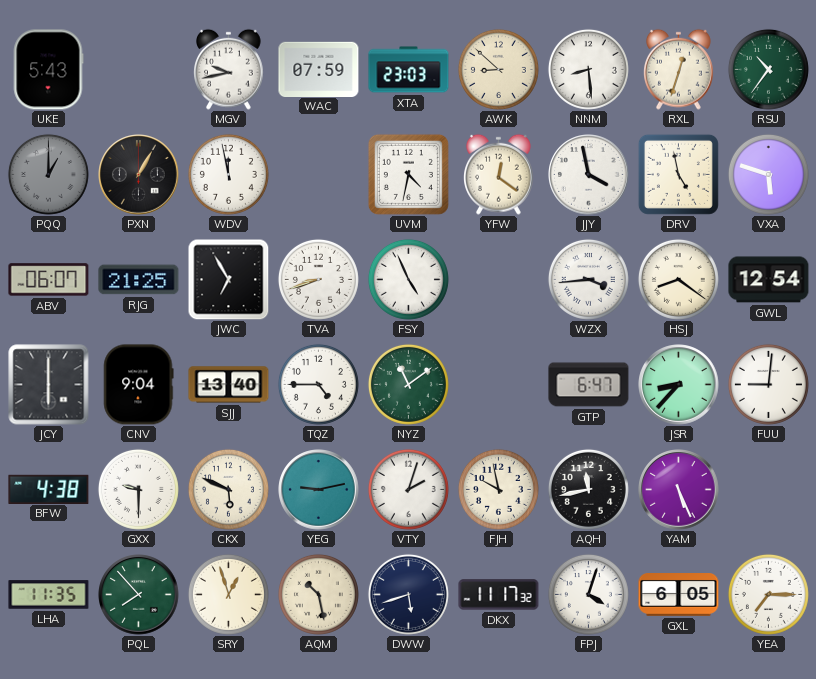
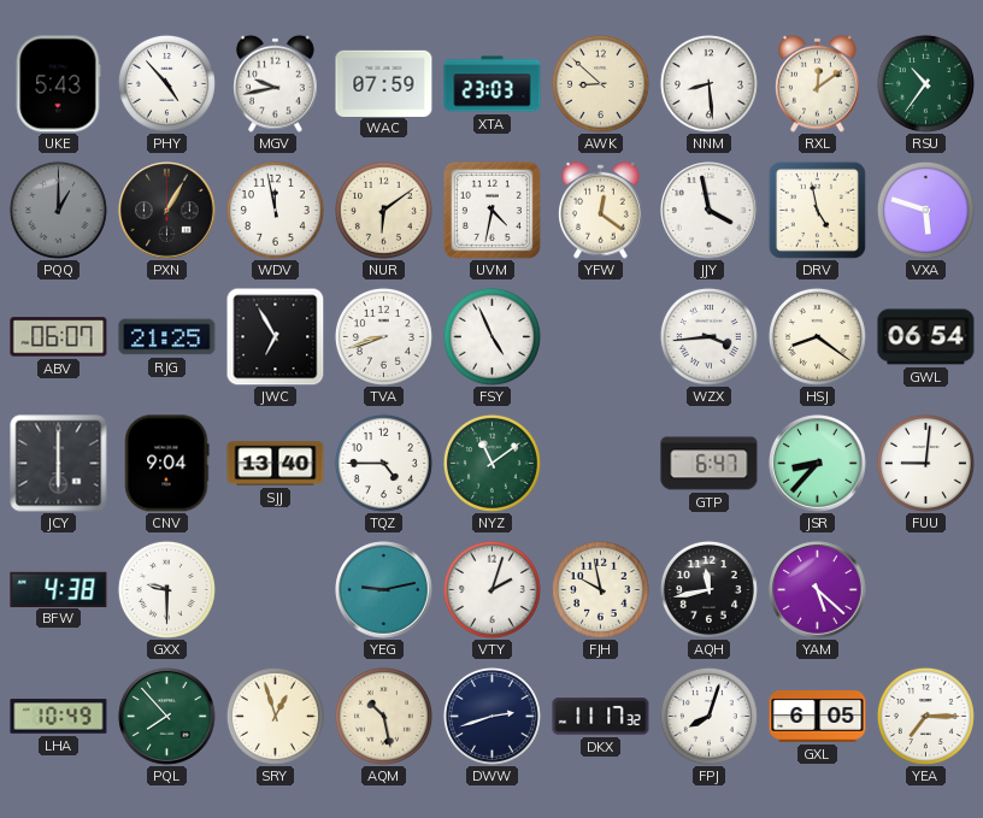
PHY: none -> 4:53
RXL: 12:33 -> 12:09
NUR: none -> 6:09
GWL: 12:54 -> 06:54
CKX: 5:49 -> none
YAM: 5:26 -> 5:22
LHA: 11:35 -> 10:49
DWW: 5:42 -> 2:42
FPJ: 4:03 -> 8:03
